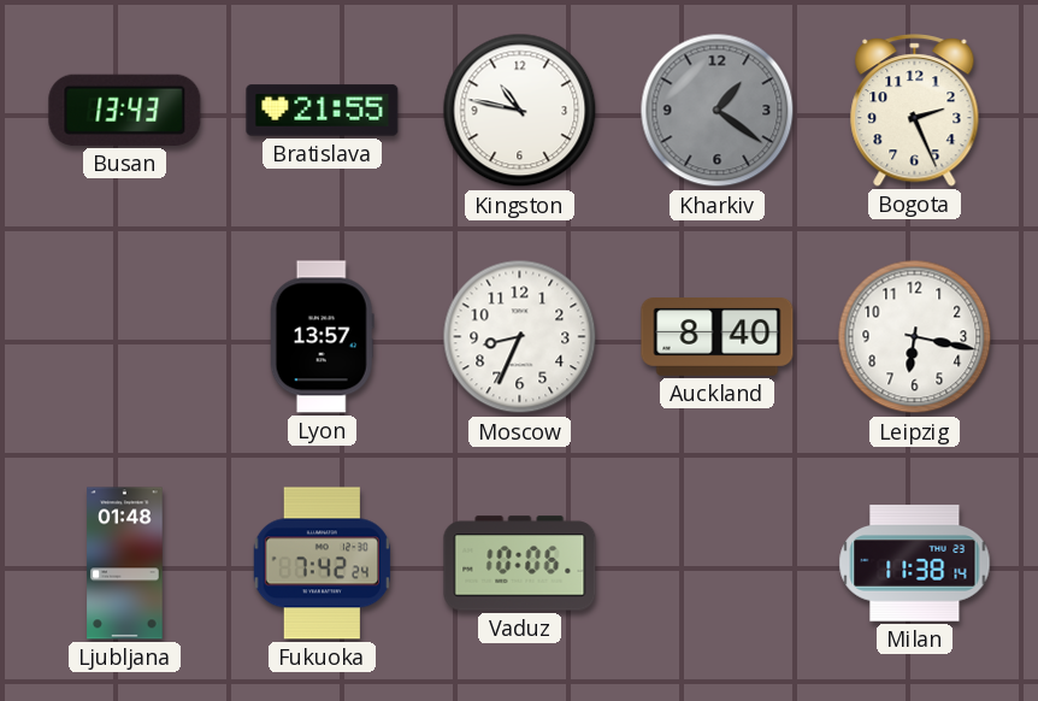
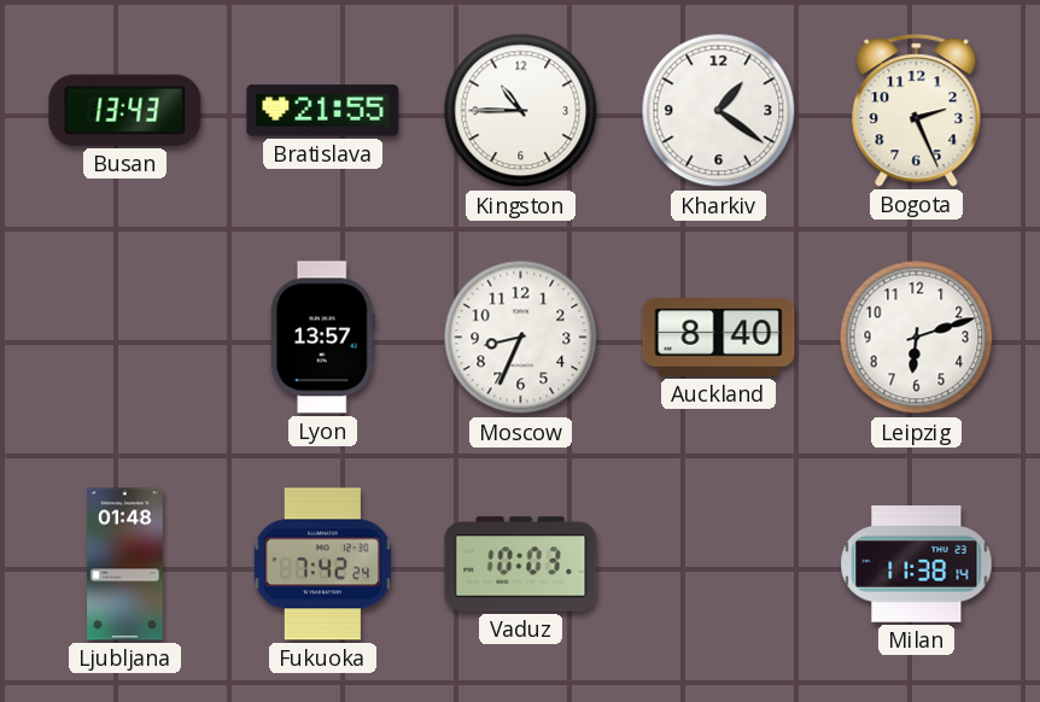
Kingston: 10:47 -> 10:45
Kharkiv dial: grey -> white
Leipzig: 6:17 -> 6:12
Vaduz: 10:06 -> 10:03
